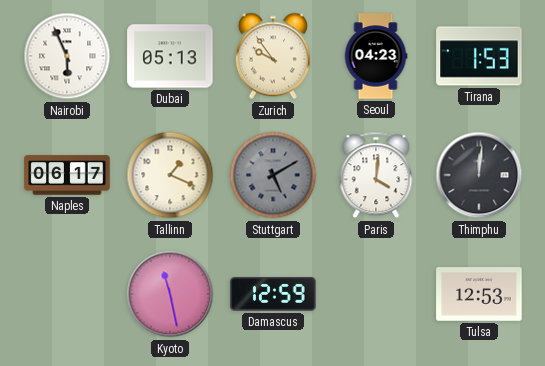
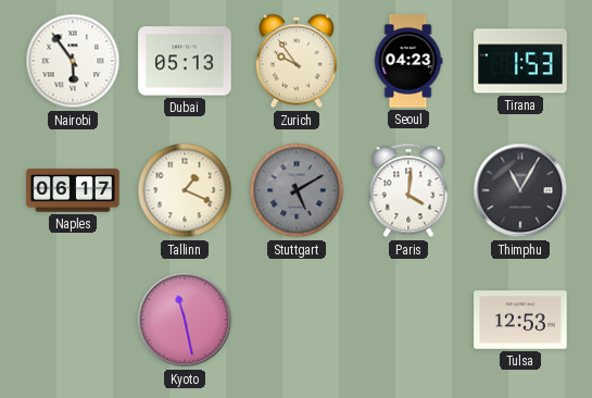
Nairobi: 5:56 -> 5:54
Thimphu: 12:01 -> 11:05
Damascus: 12:59 -> none
